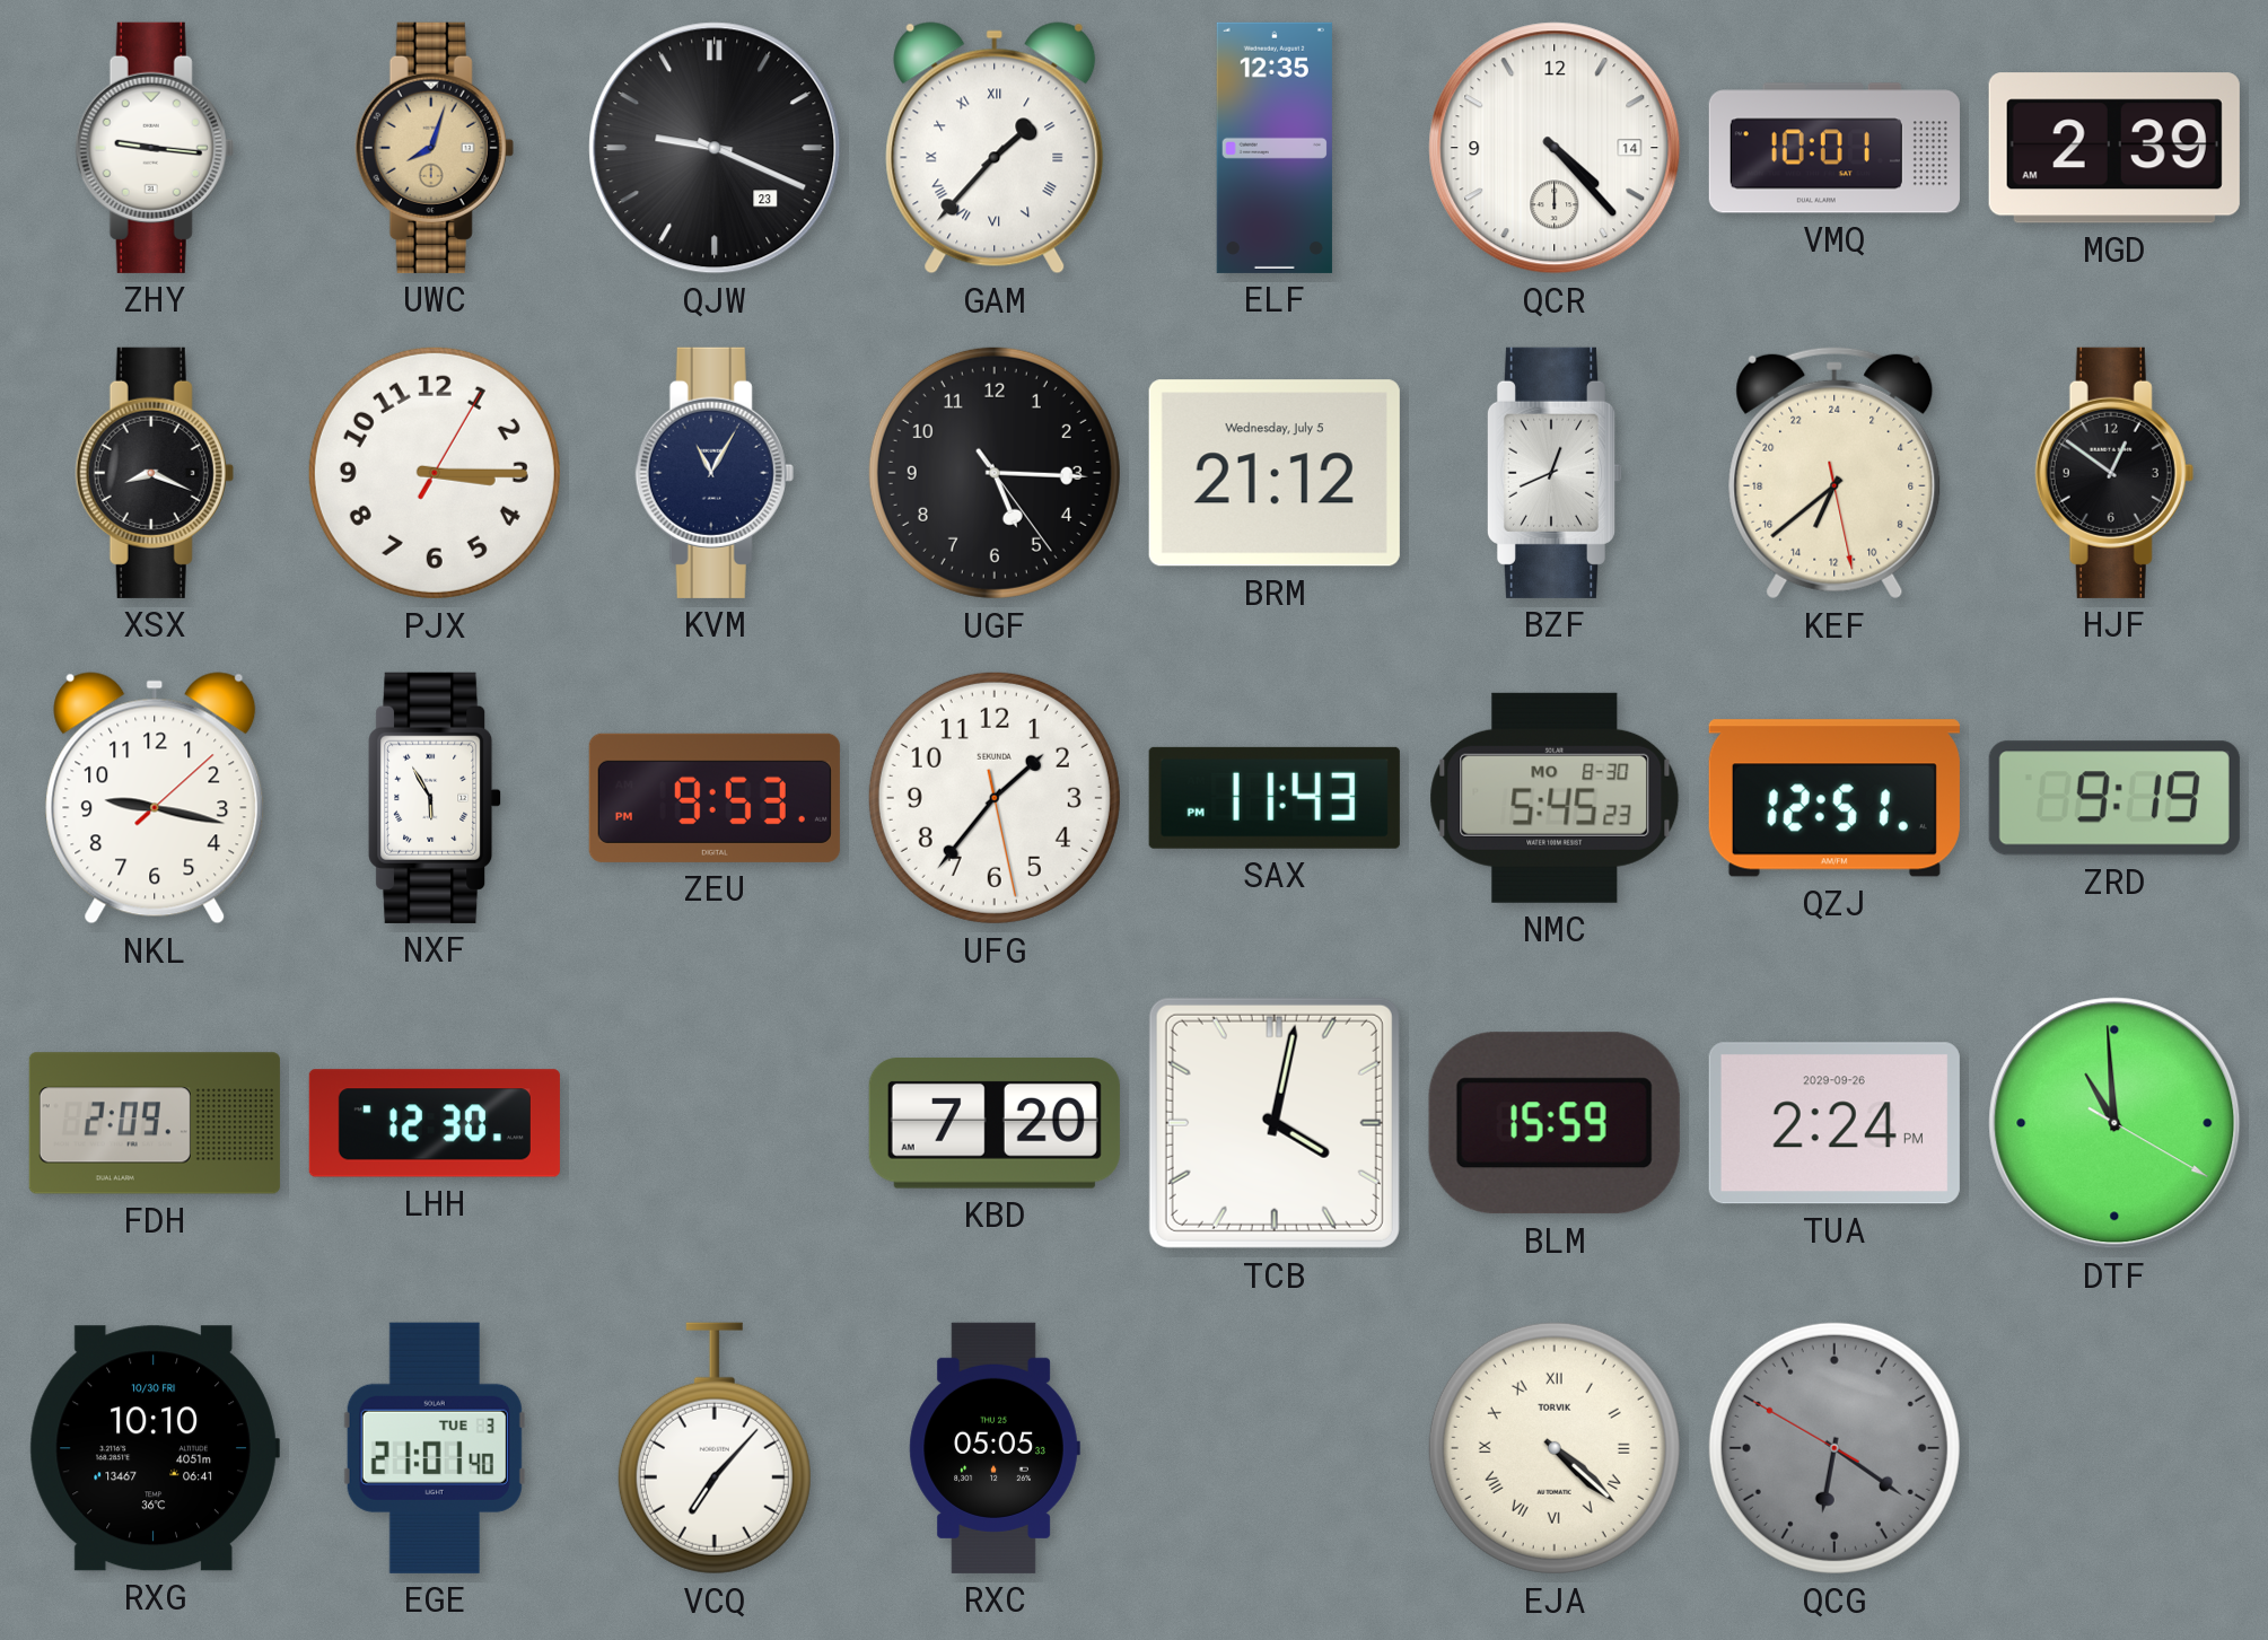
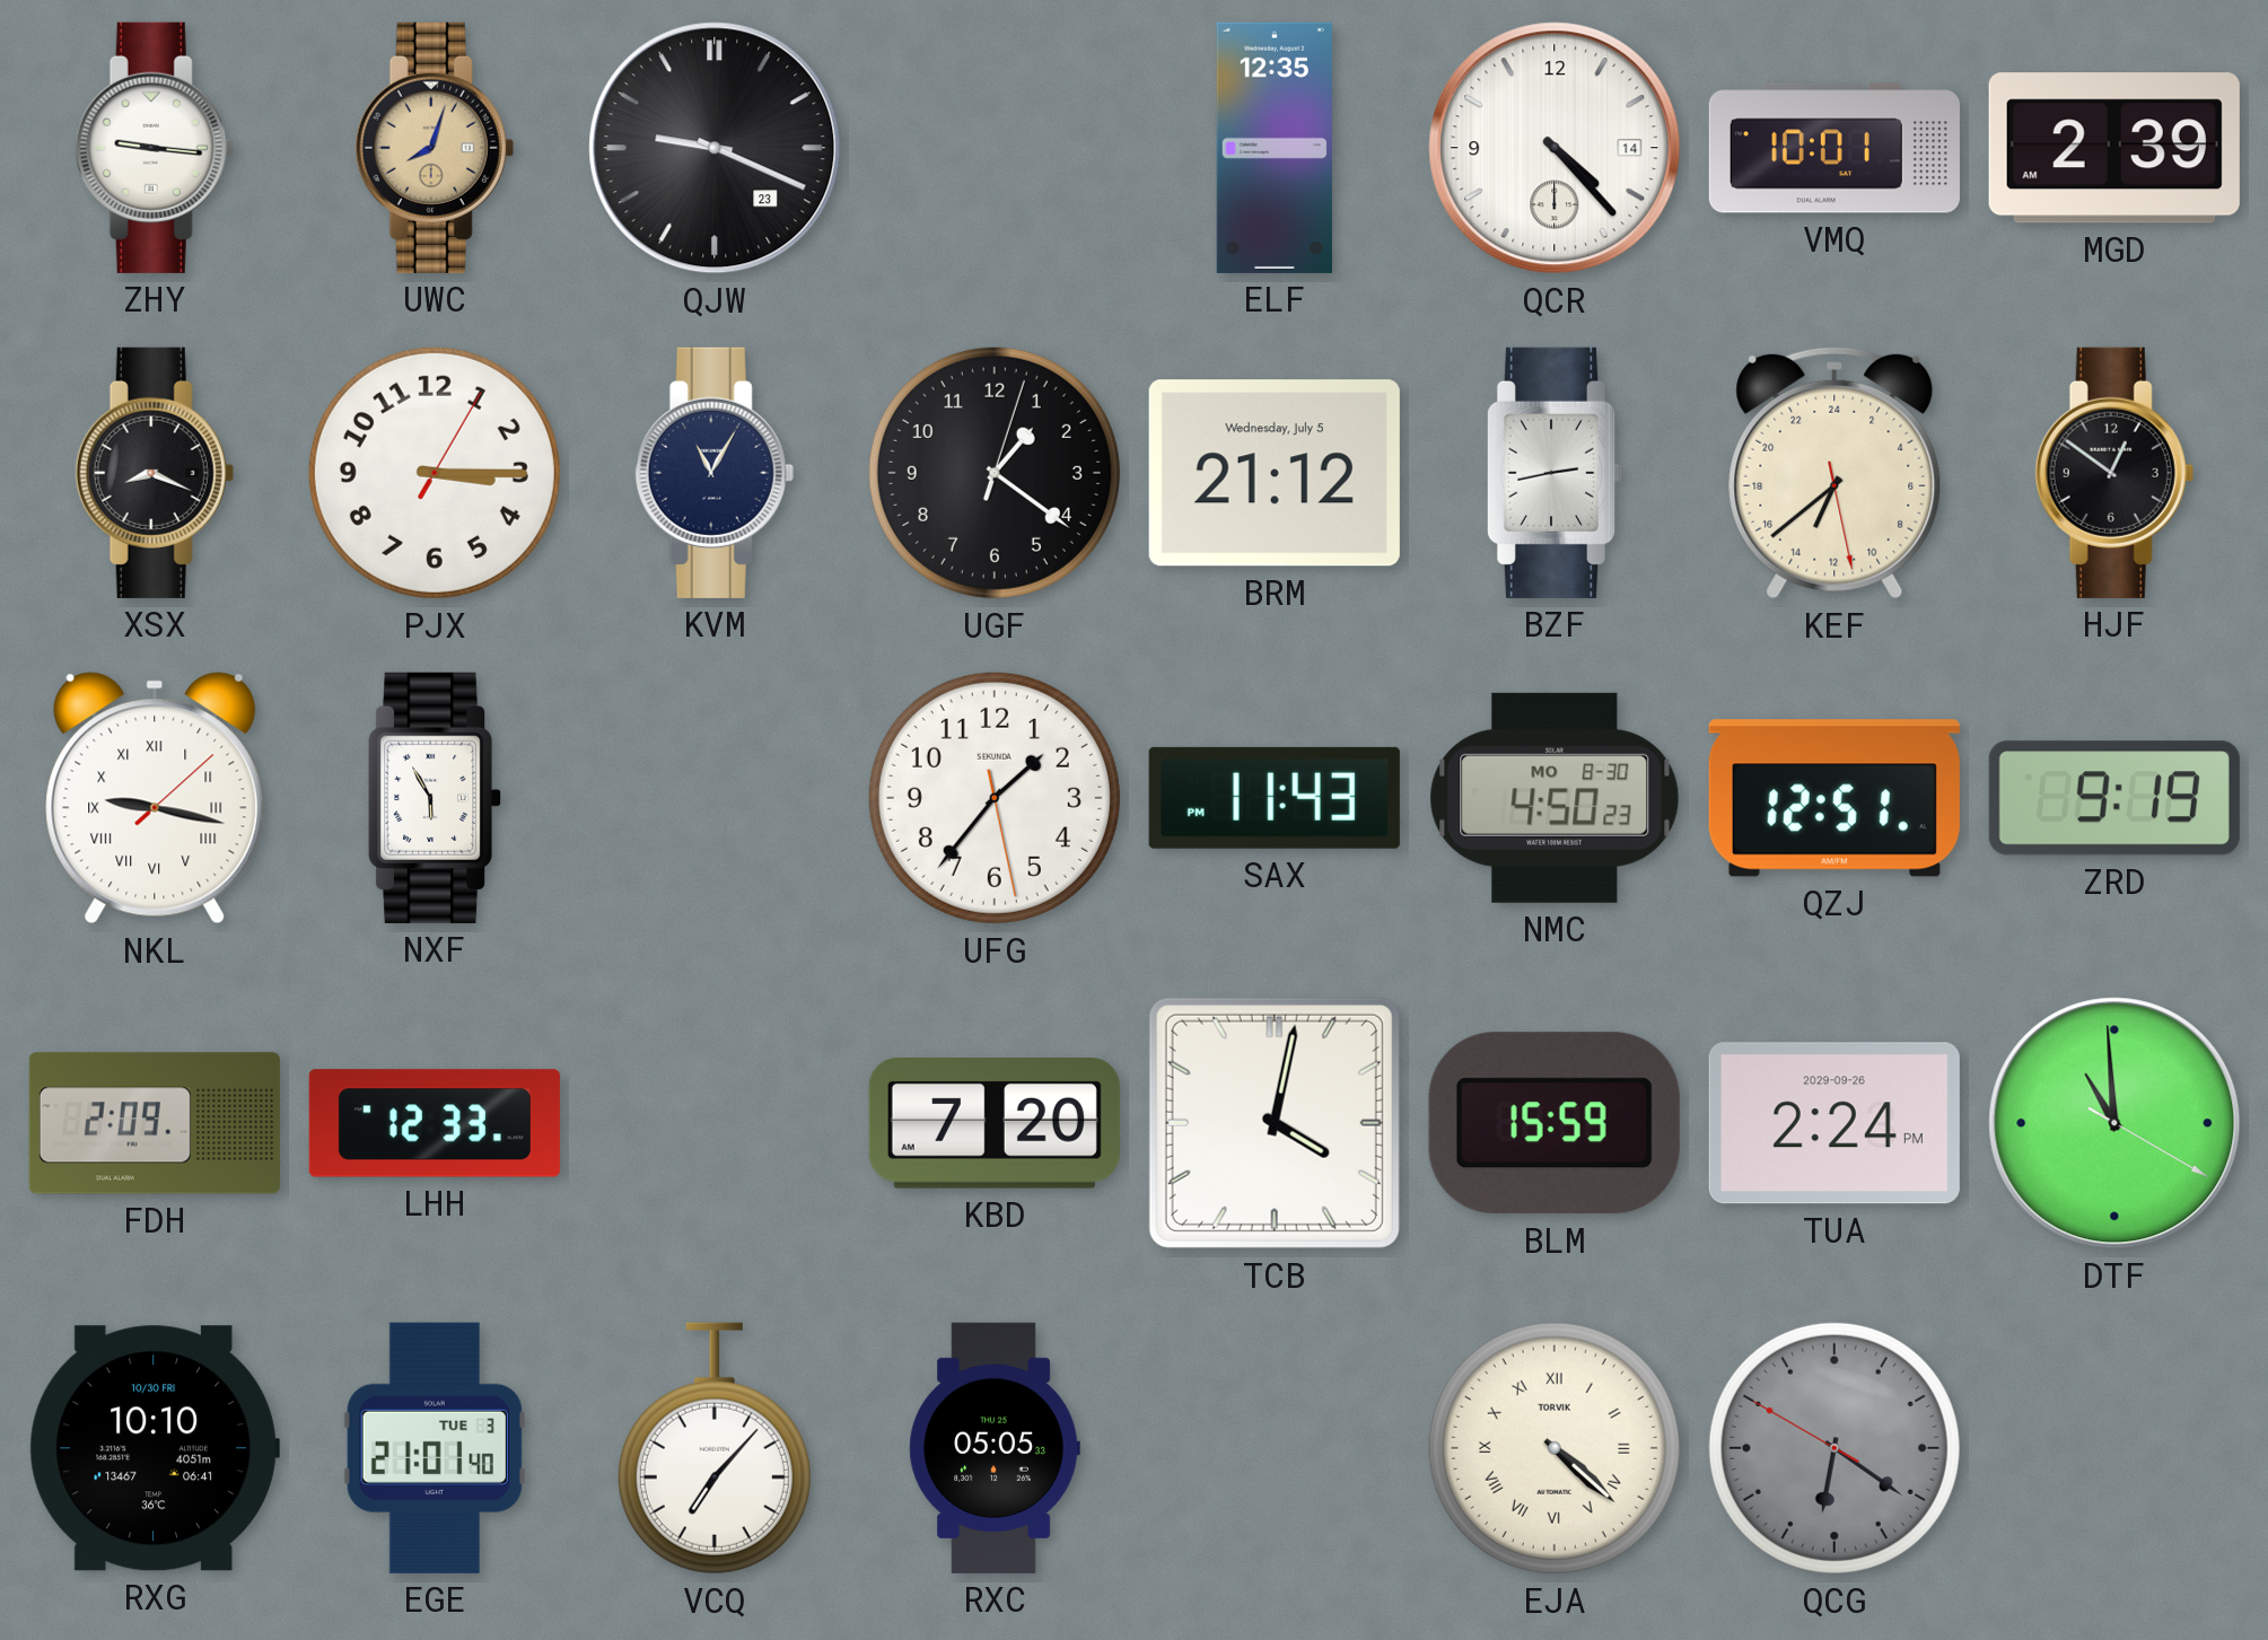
GAM: 1:37 -> none
UGF: 5:15 -> 1:21
BZF: 12:41 -> 2:43
NKL numerals: Arabic -> Roman
ZEU: 9:53 -> none
NMC: 5:45 -> 4:50
LHH: 12:30 -> 12:33
